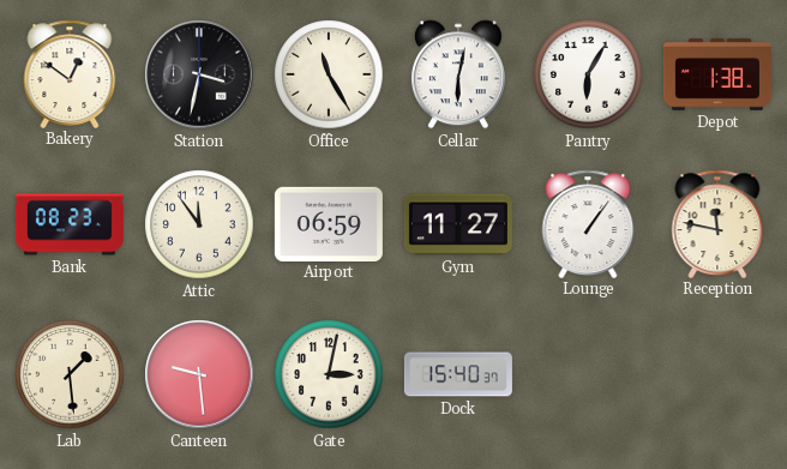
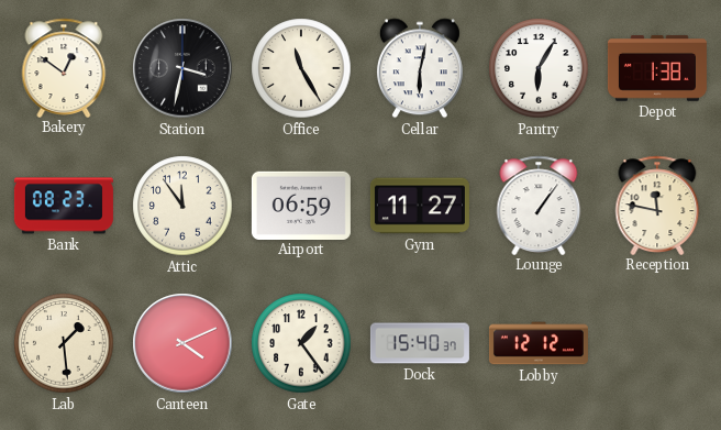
Canteen: 9:29 -> 4:11
Gate: 3:02 -> 1:24
Lobby: none -> 12:12
